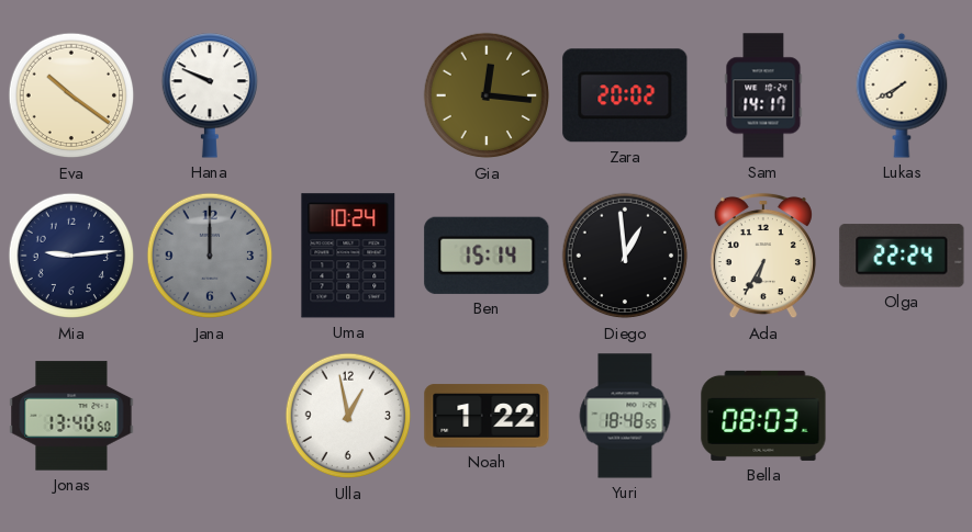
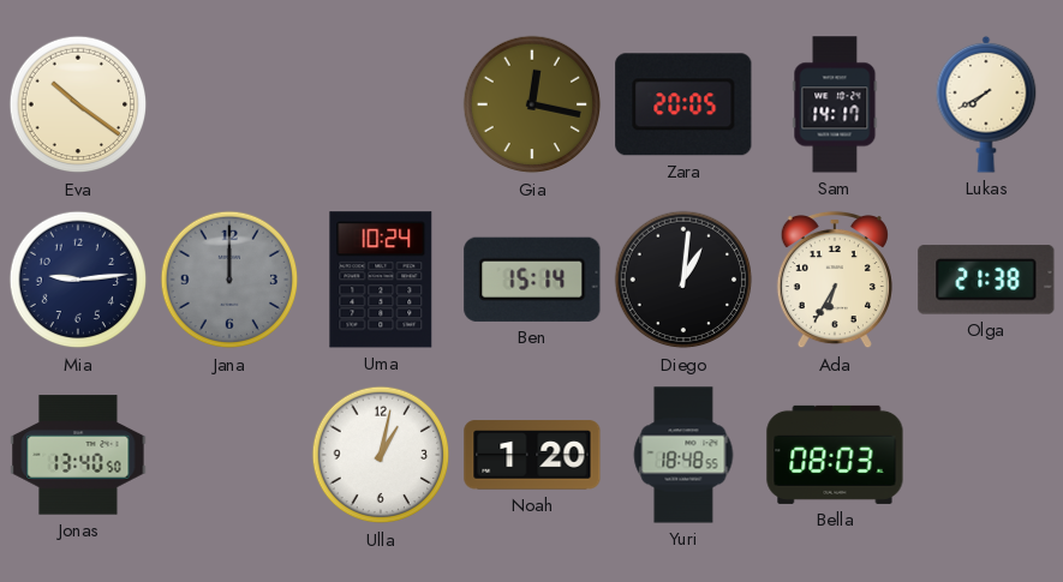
Hana: 9:49 -> none
Gia: 12:16 -> 12:17
Zara: 20:02 -> 20:05
Diego: 12:59 -> 1:01
Olga: 22:24 -> 21:38
Ulla: 12:58 -> 1:02
Noah: 1:22 -> 1:20
